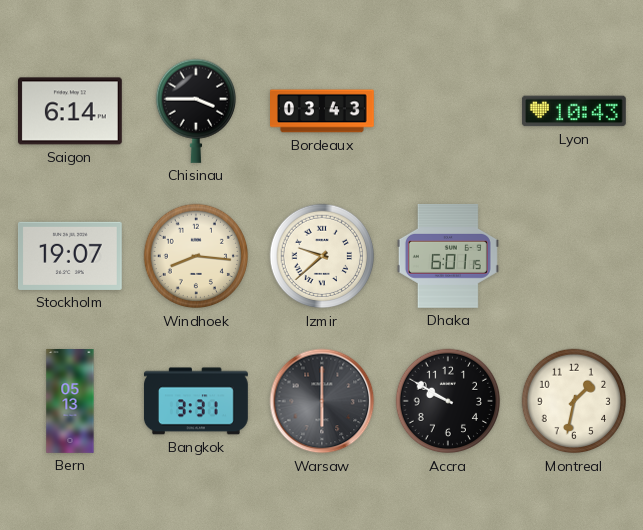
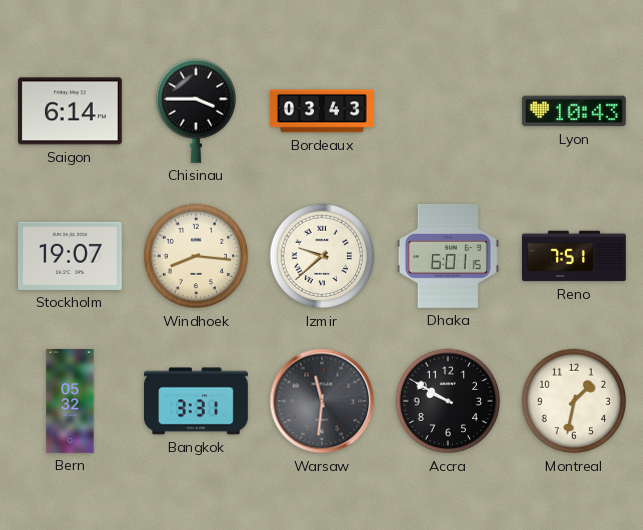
Reno: none -> 7:51
Bern: 05:13 -> 05:32
Warsaw: 6:00 -> 11:31
